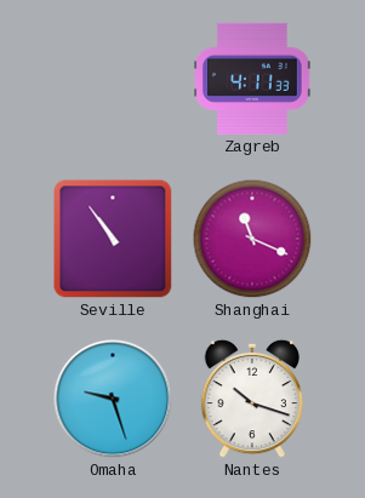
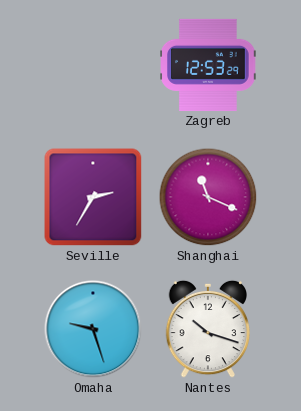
Zagreb: 4:11 -> 12:53
Seville: 10:54 -> 2:35
